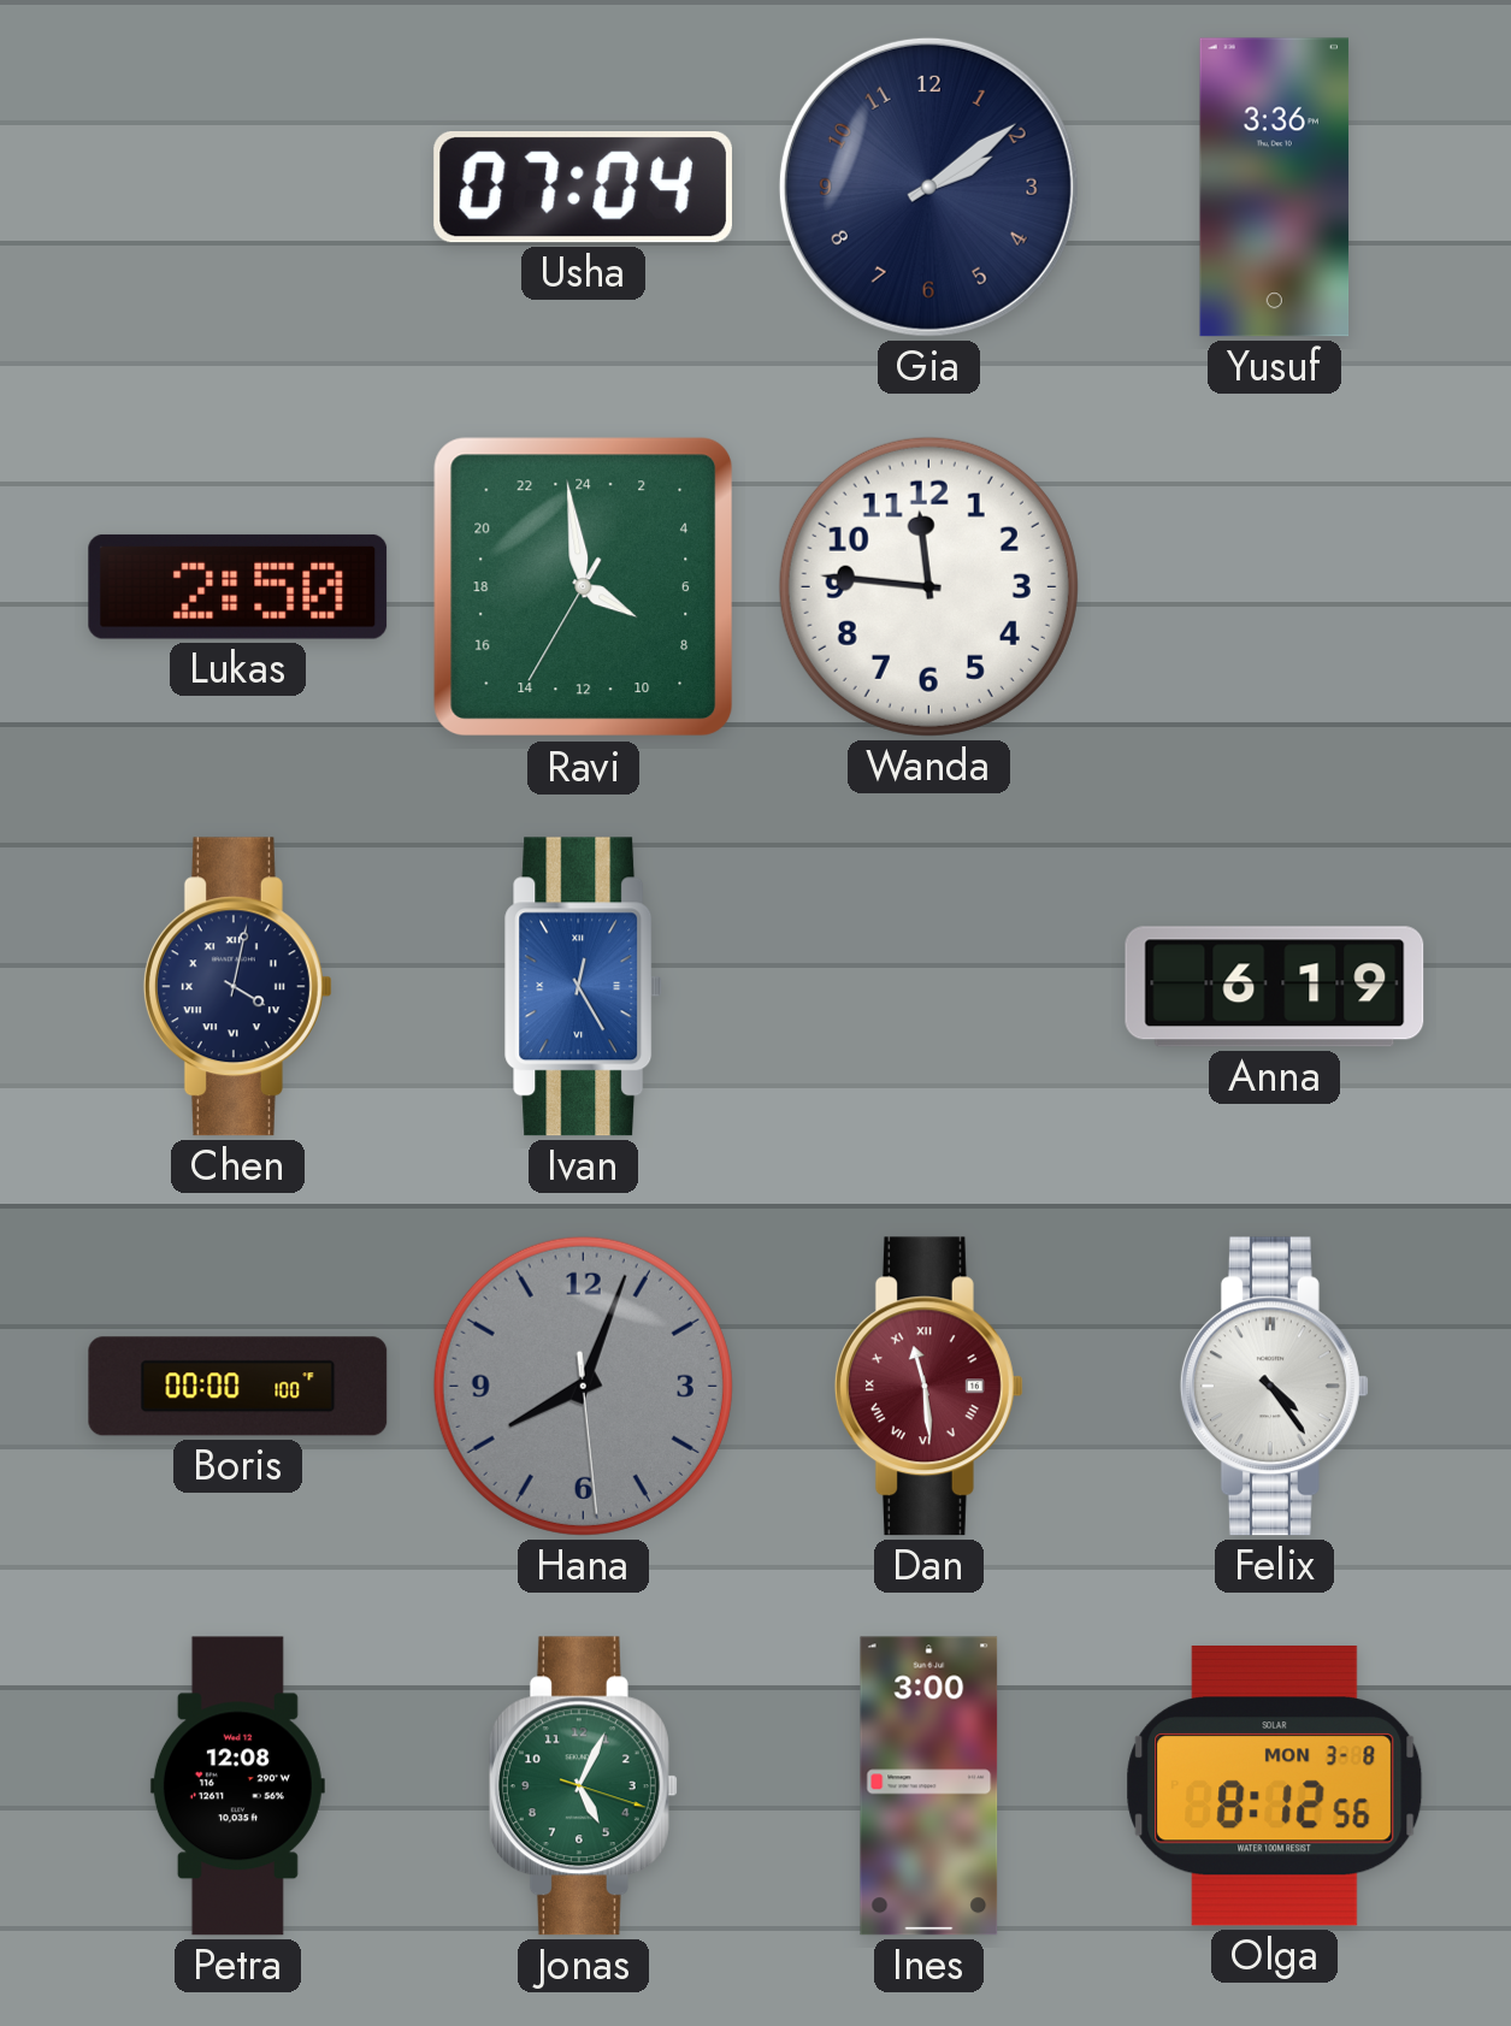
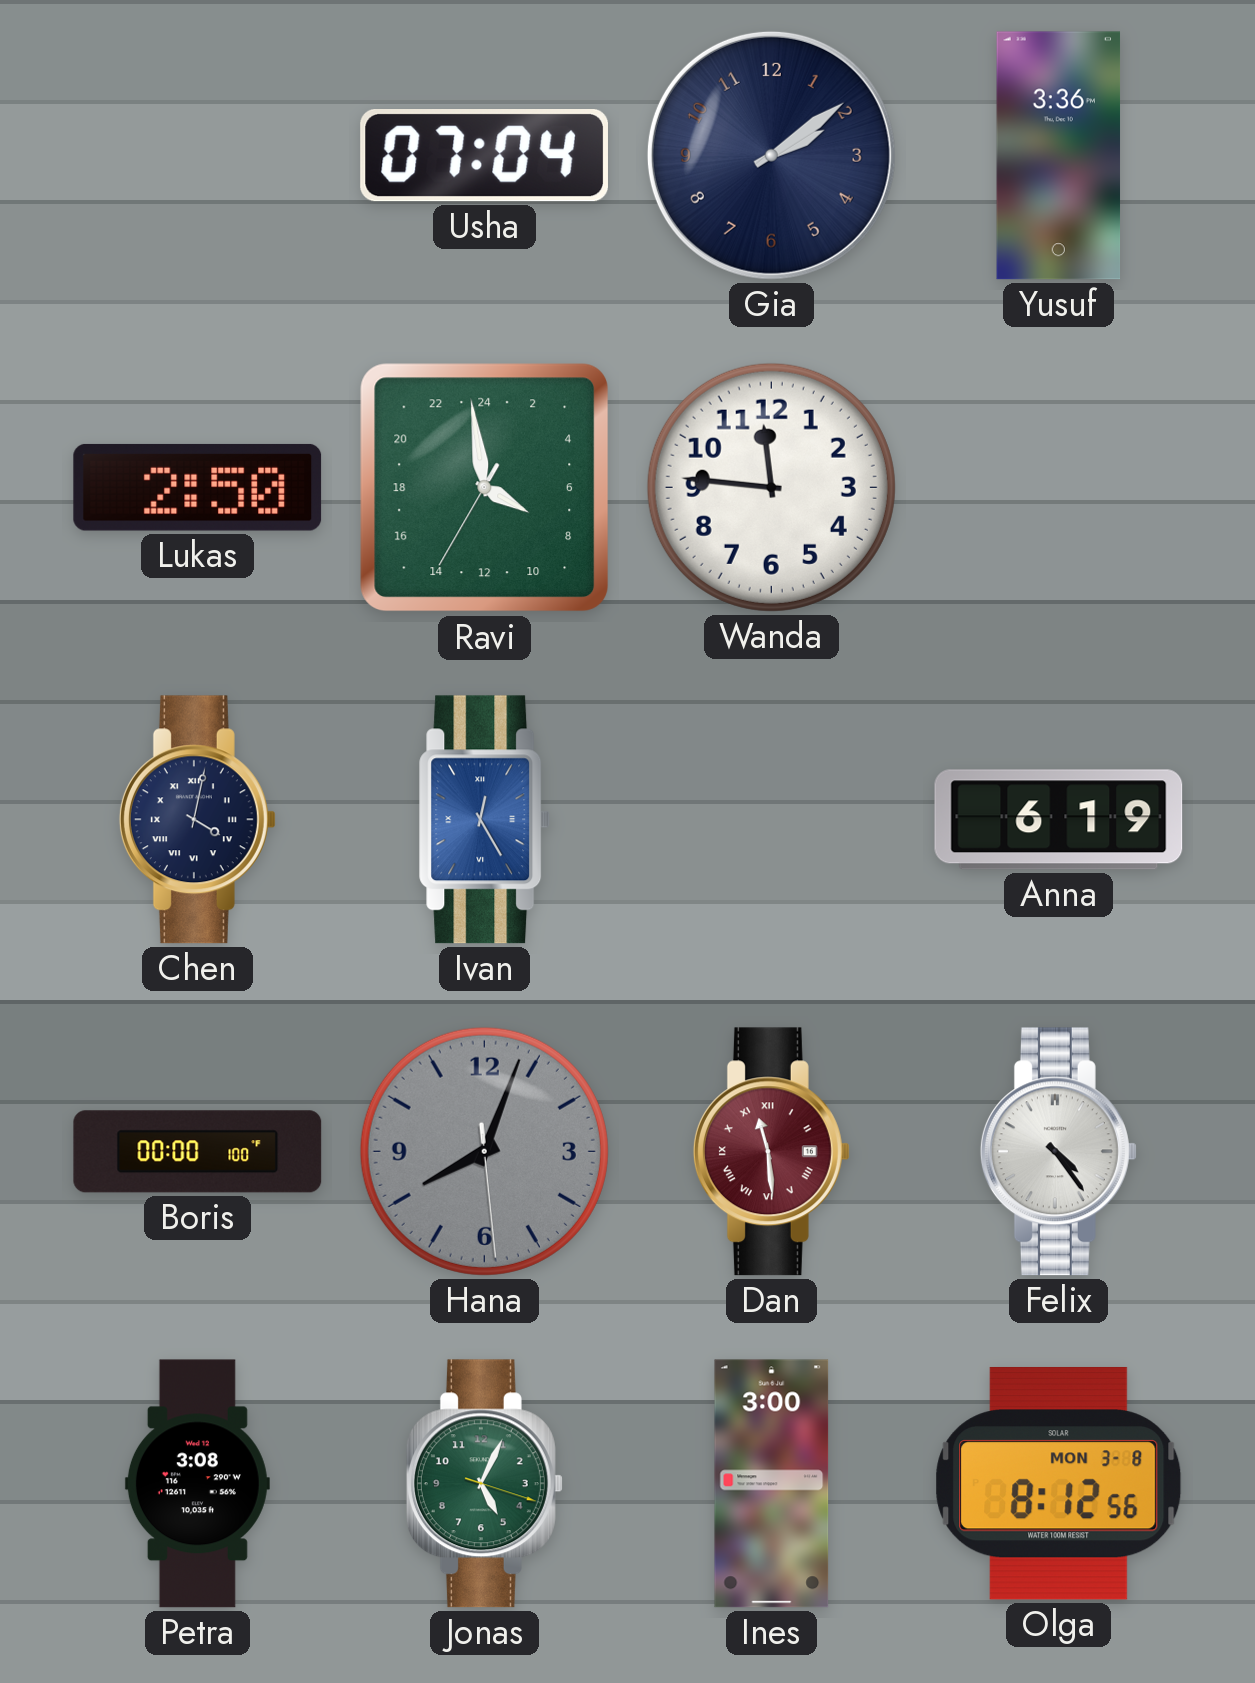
Petra: 12:08 -> 3:08
